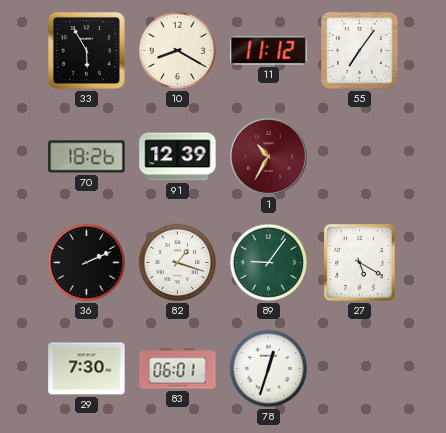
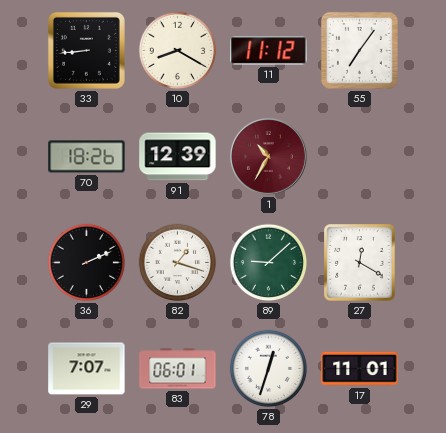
33: 5:55 -> 8:44
89: 9:06 -> 9:08
27: 5:20 -> 12:20
29: 7:30 -> 7:07
17: none -> 11:01
